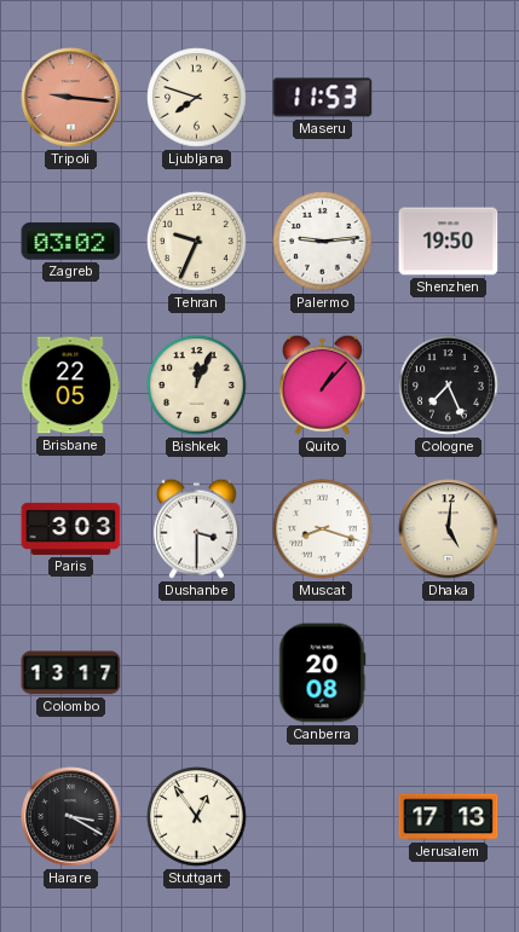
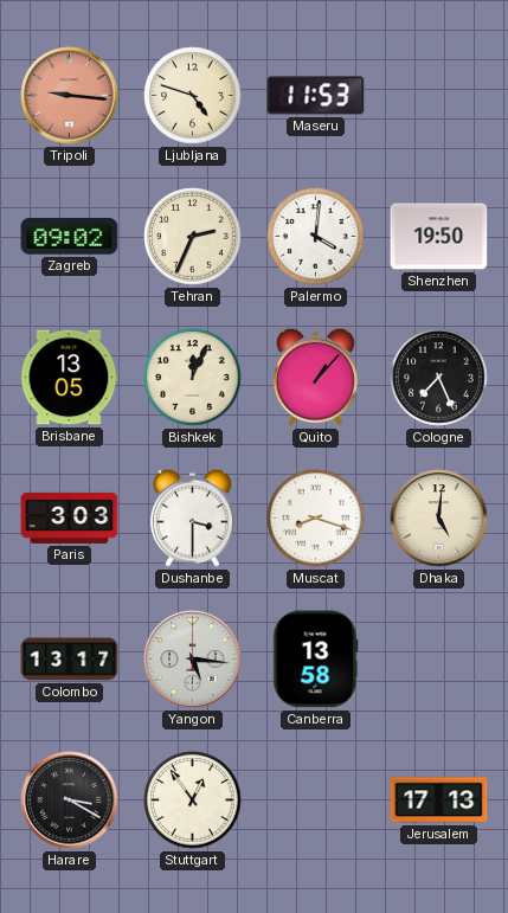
Ljubljana: 7:48 -> 4:48
Zagreb: 03:02 -> 09:02
Tehran: 9:34 -> 2:34
Palermo: 9:14 -> 4:01
Brisbane: 22:05 -> 13:05
Yangon: none -> 5:16
Canberra: 20:08 -> 13:58
